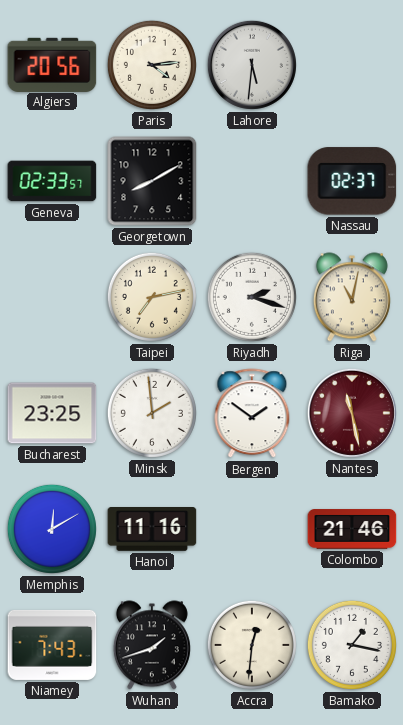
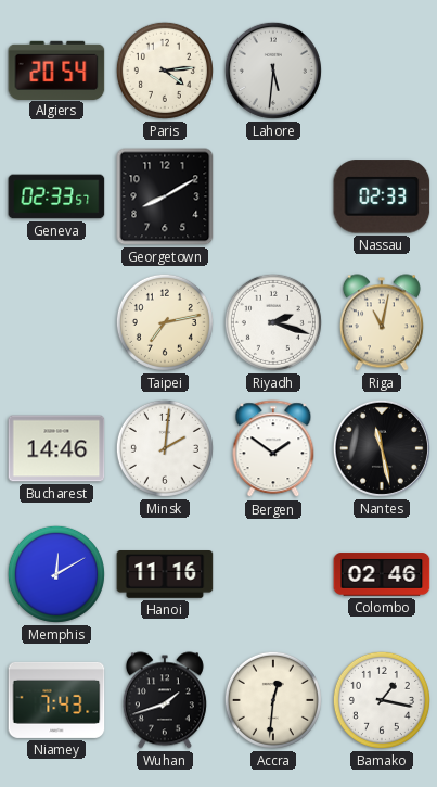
Algiers: 20:56 -> 20:54
Nassau: 02:37 -> 02:33
Bucharest: 23:25 -> 14:46
Minsk: 1:59 -> 2:01
Nantes dial: burgundy -> black
Colombo: 21:46 -> 02:46
